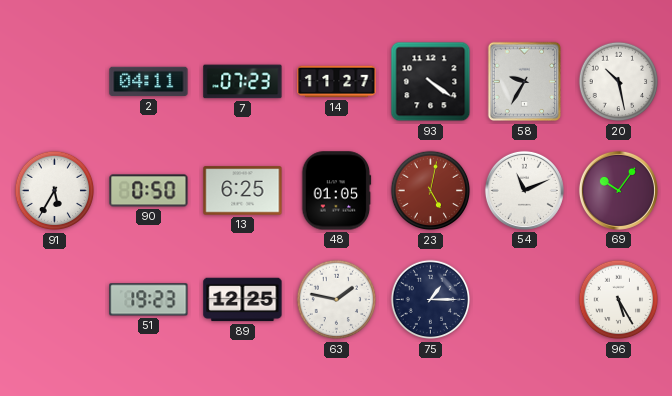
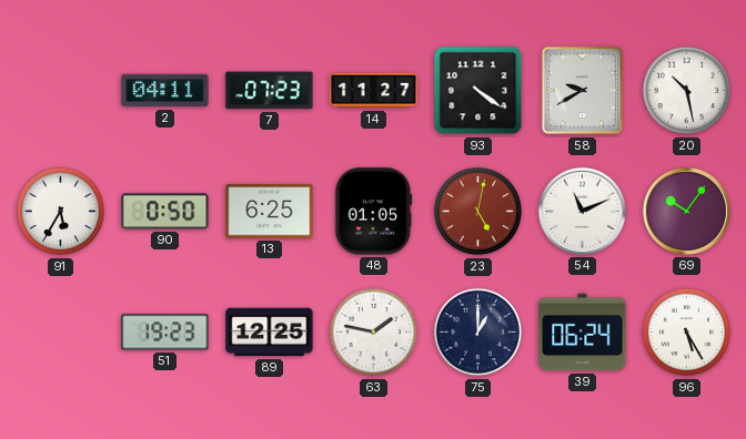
58: 9:35 -> 9:40
75: 1:15 -> 1:00
39: none -> 06:24
